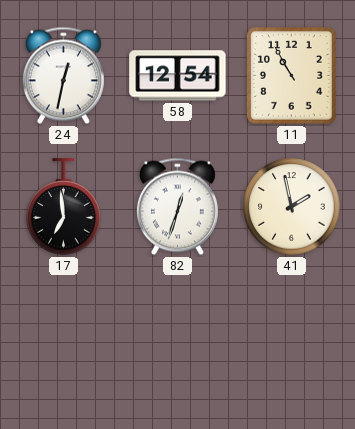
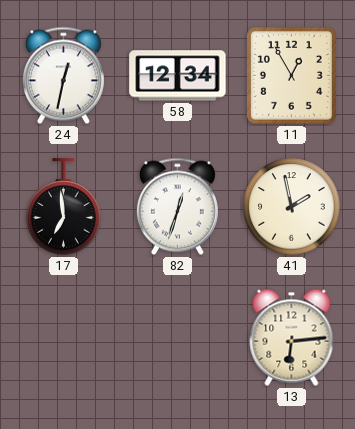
58: 12:54 -> 12:34
11: 10:55 -> 12:55
13: none -> 6:14
